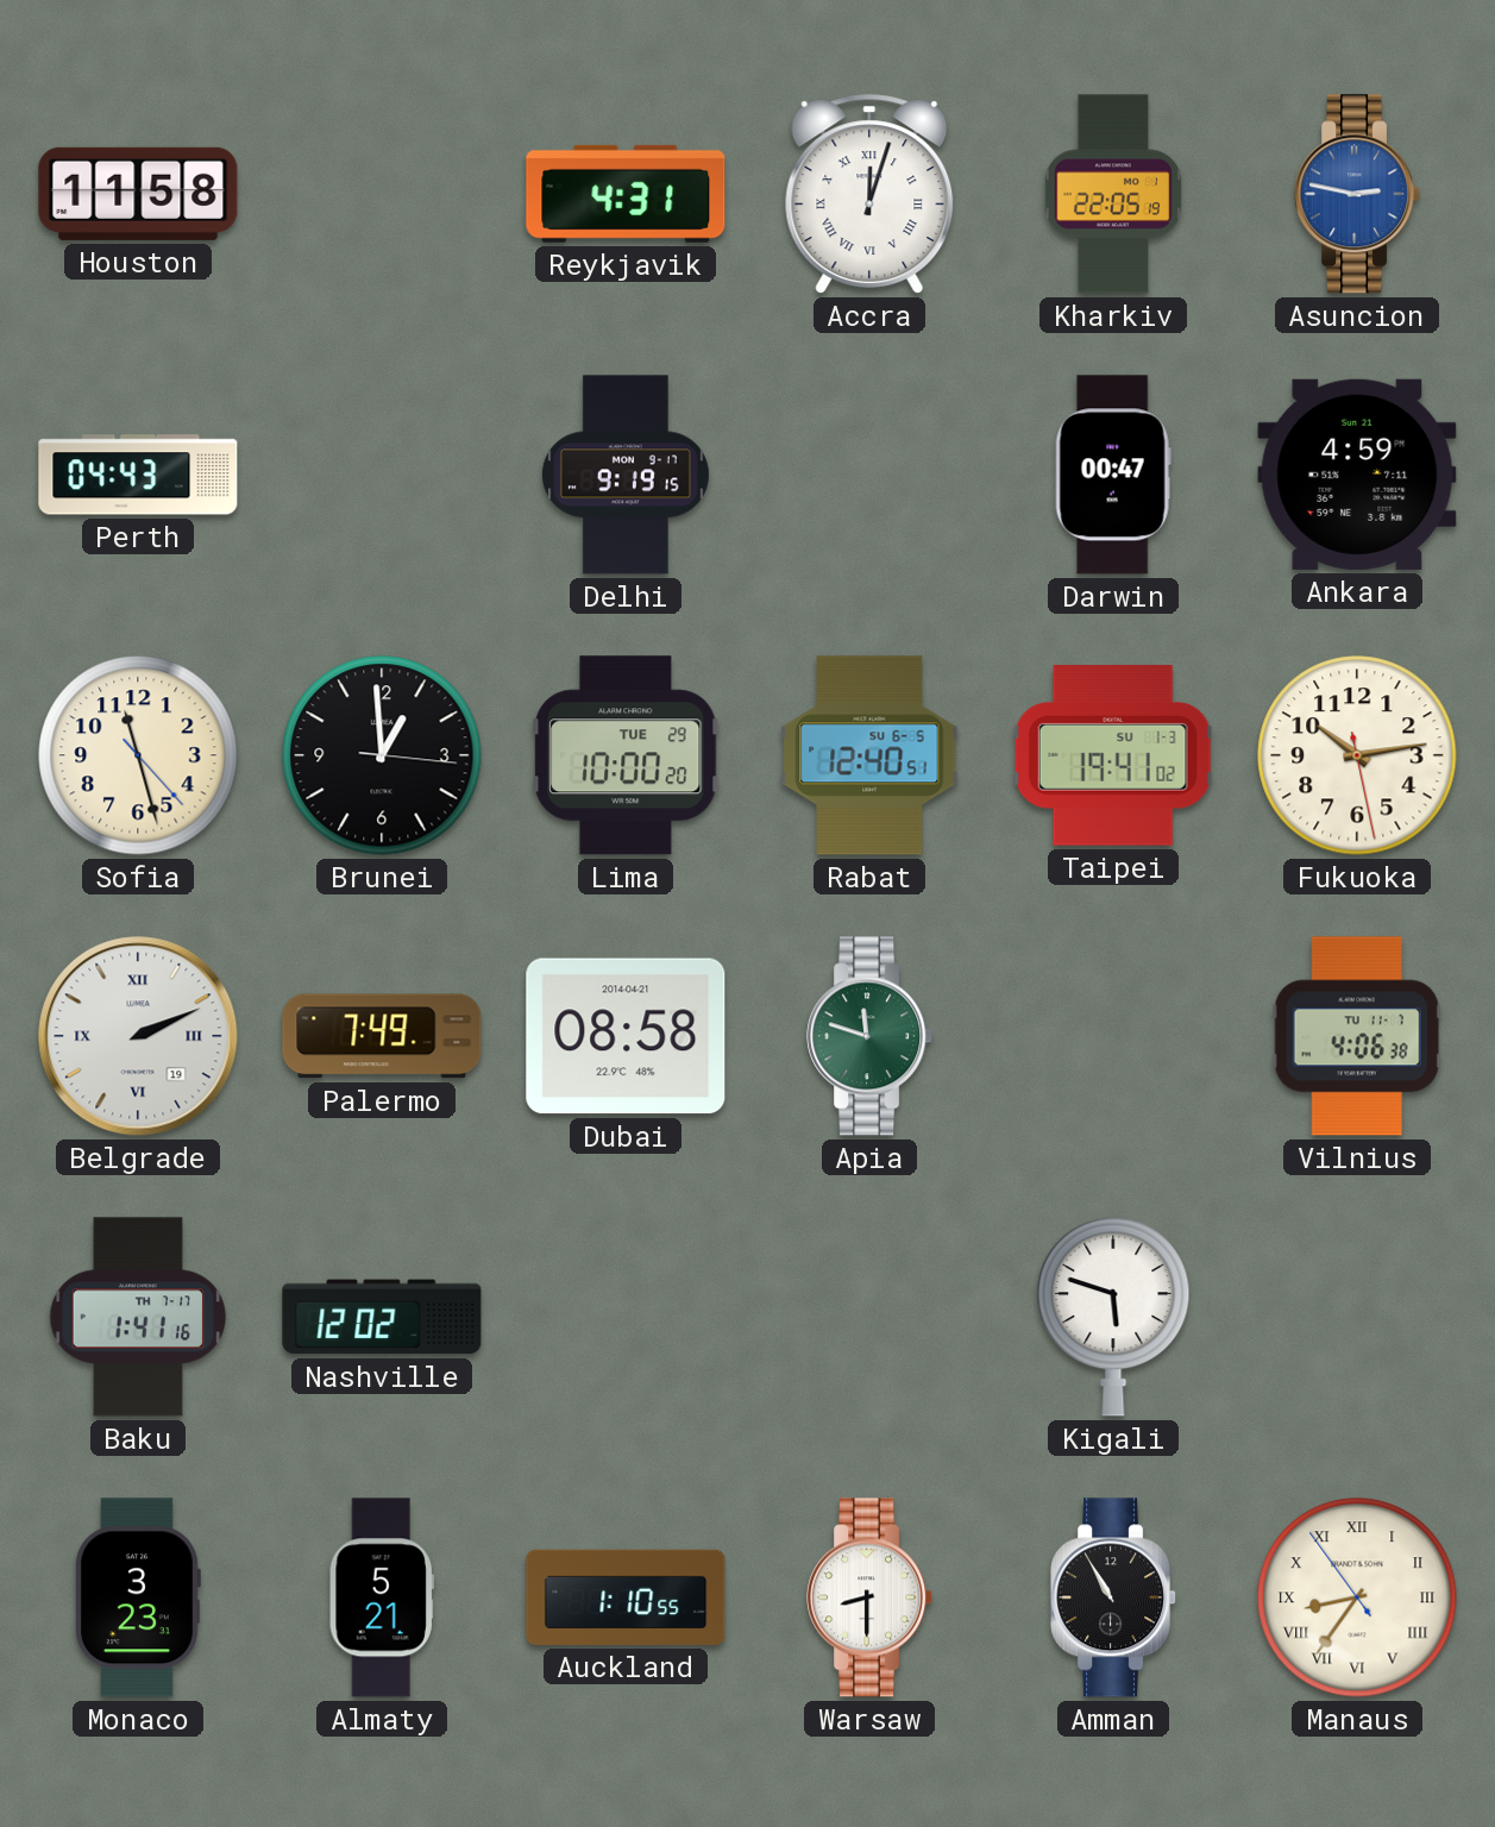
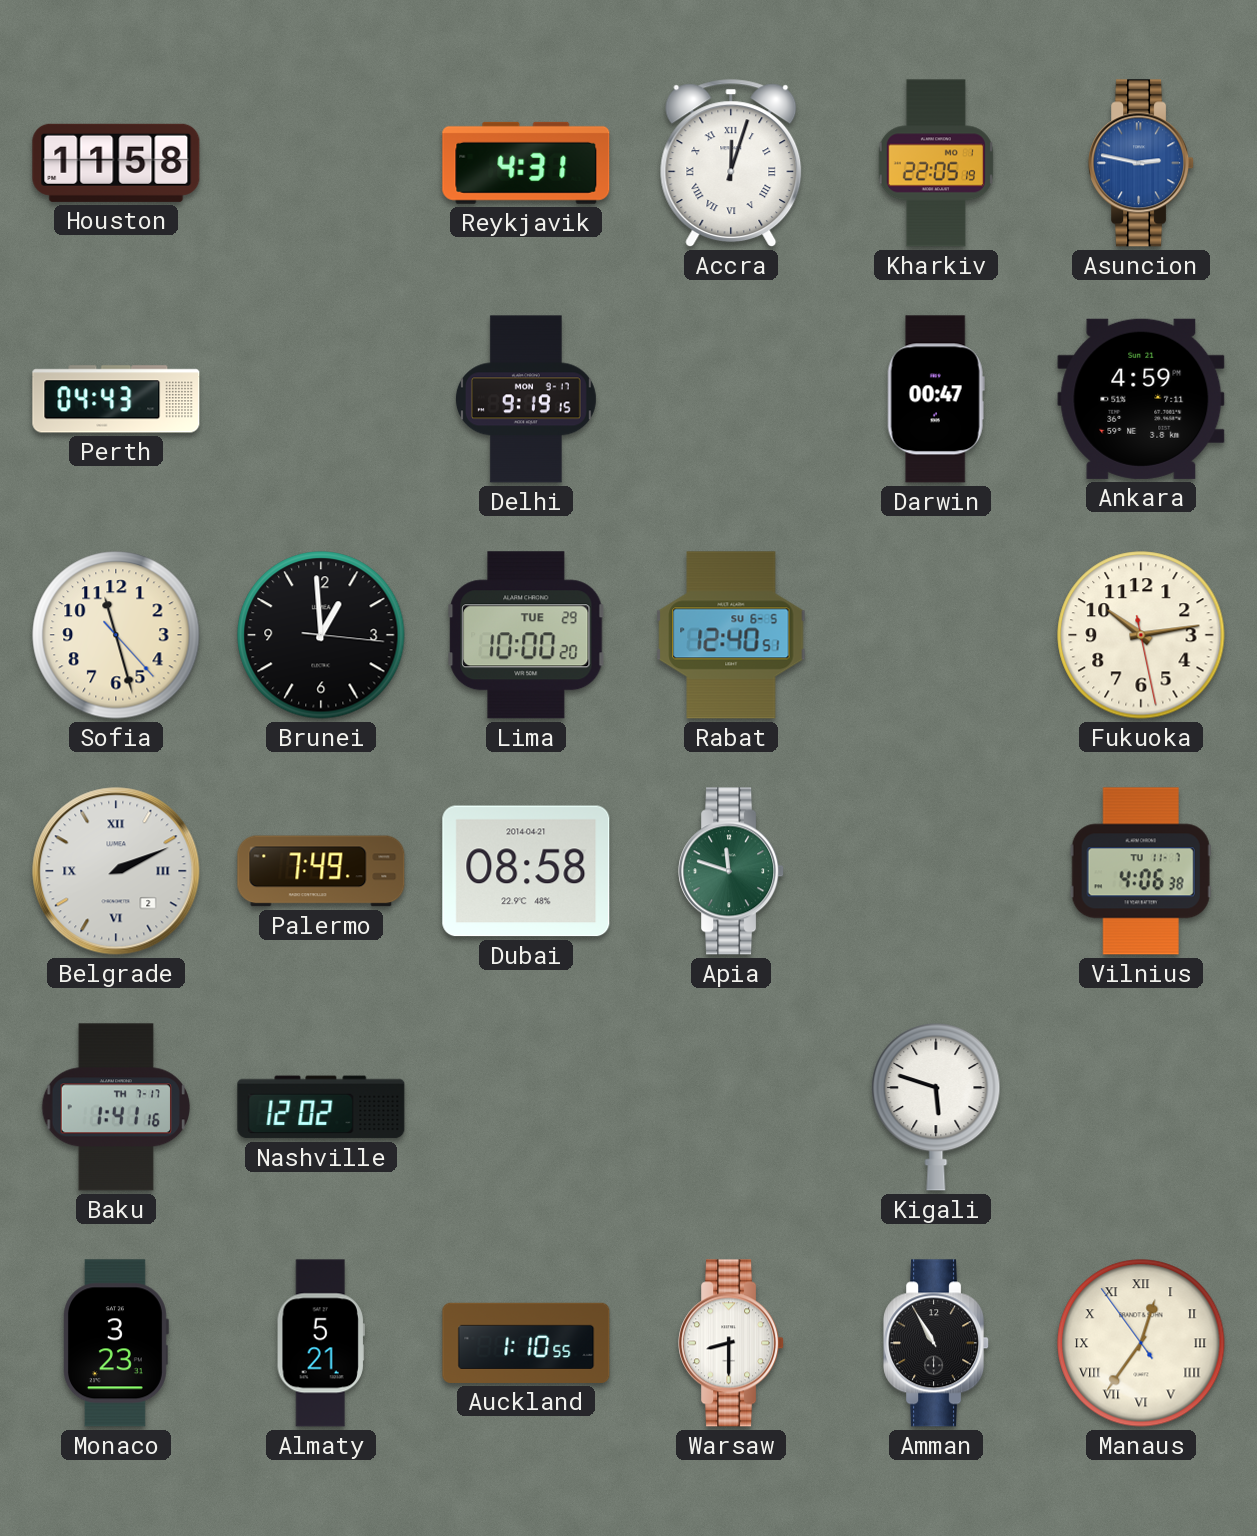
Taipei: 19:41 -> none
Belgrade date: 19 -> 2
Manaus: 8:35 -> 12:35
